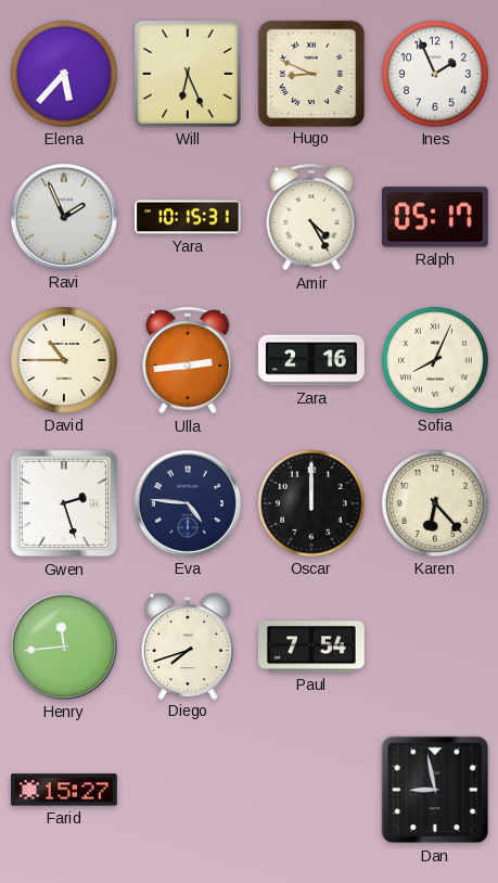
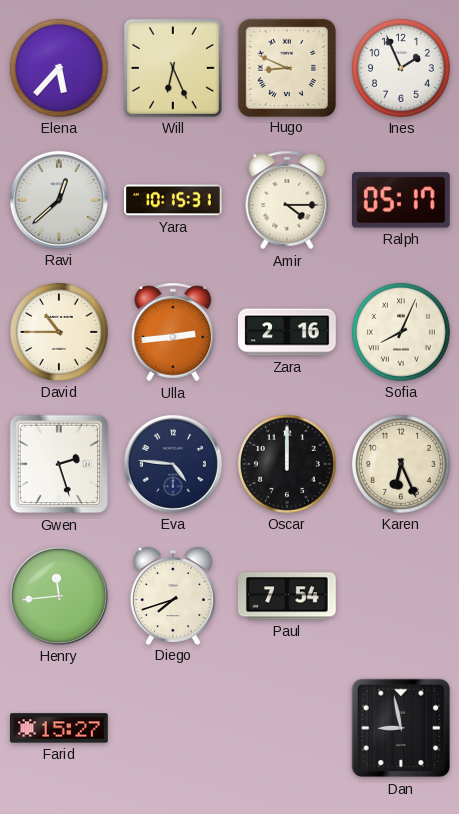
Ravi: 1:56 -> 12:38
Amir: 4:25 -> 4:15
Karen: 6:23 -> 6:26
